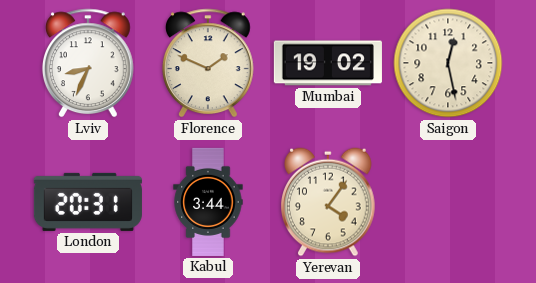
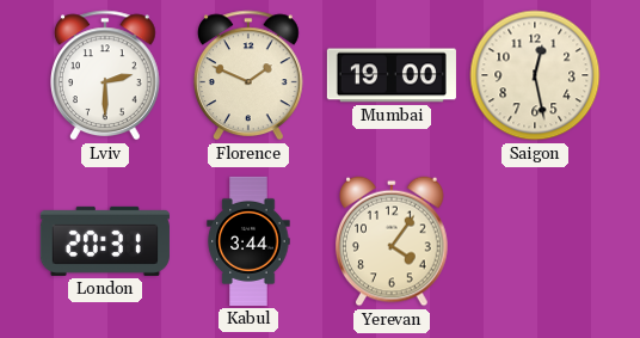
Lviv: 8:34 -> 2:30
Mumbai: 19:02 -> 19:00
